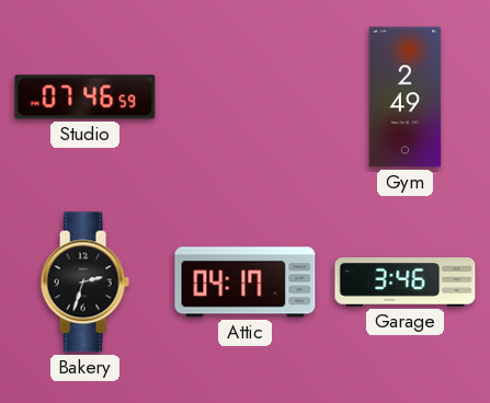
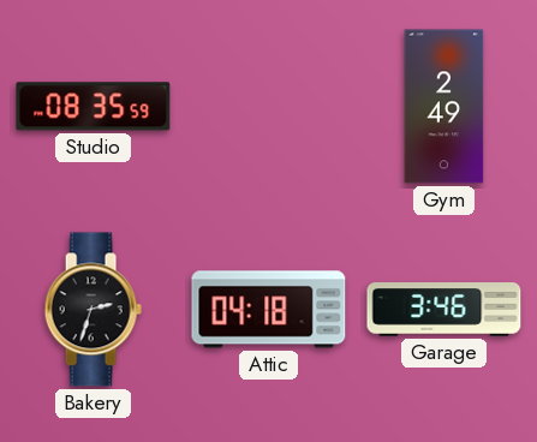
Studio: 07:46 -> 08:35
Attic: 04:17 -> 04:18
